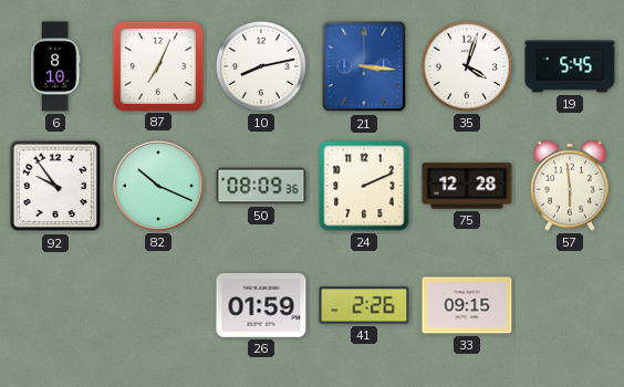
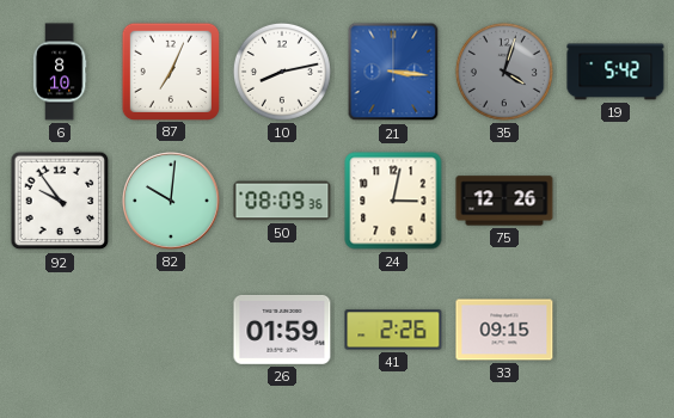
35 dial: white -> grey
19: 5:45 -> 5:42
82: 10:19 -> 10:01
24: 2:11 -> 3:02
75: 12:28 -> 12:26
57: 5:59 -> none
